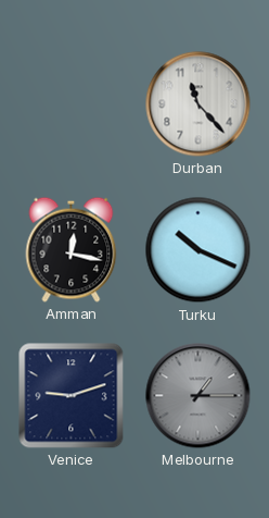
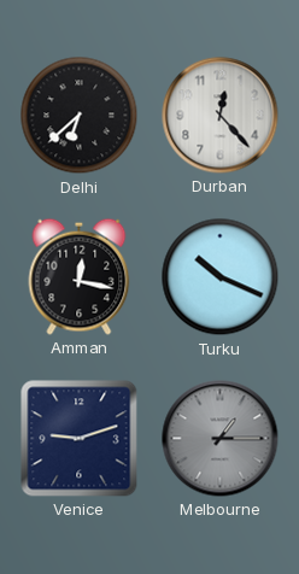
Delhi: none -> 6:38
Durban: 11:23 -> 12:23
